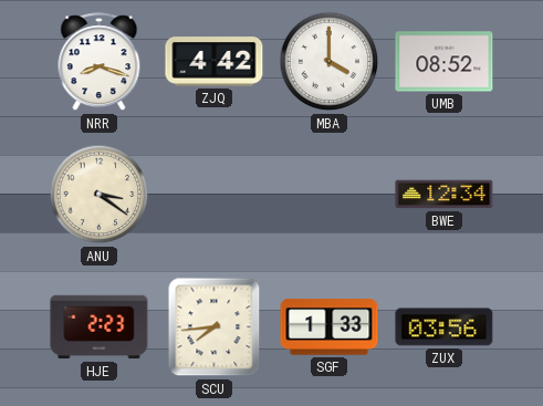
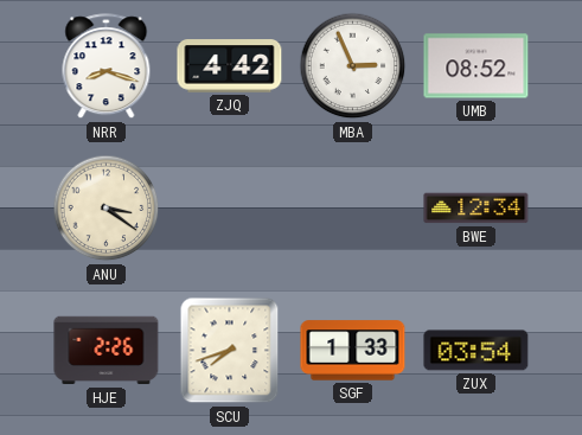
MBA: 4:00 -> 2:56
HJE: 2:23 -> 2:26
SCU: 7:44 -> 7:42
ZUX: 03:56 -> 03:54
